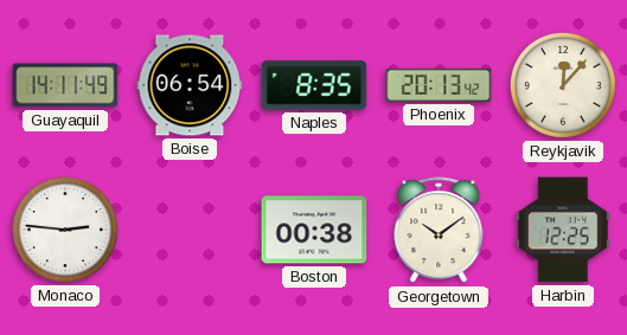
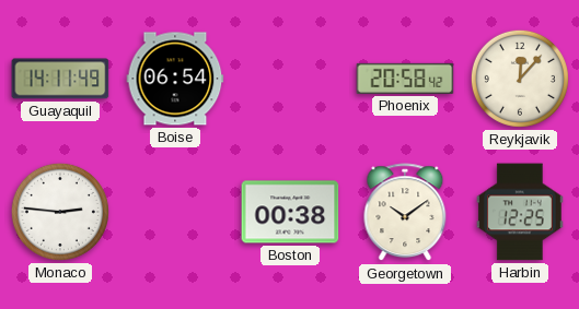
Naples: 8:35 -> none
Phoenix: 20:13 -> 20:58
